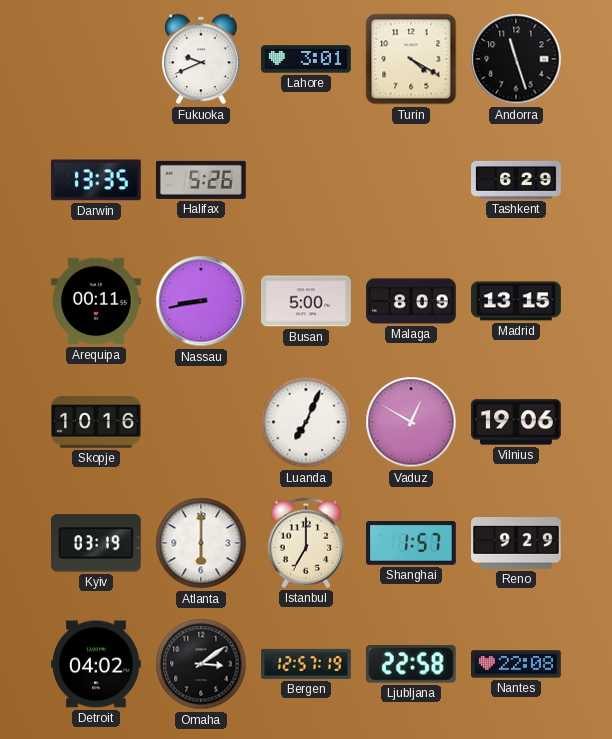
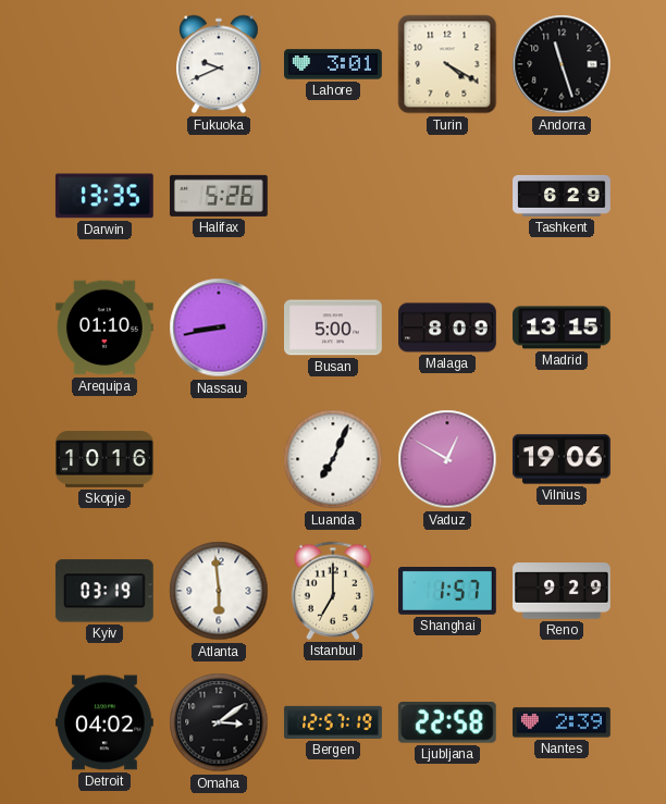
Arequipa: 00:11 -> 01:10
Atlanta: 6:00 -> 5:59
Nantes: 22:08 -> 2:39
